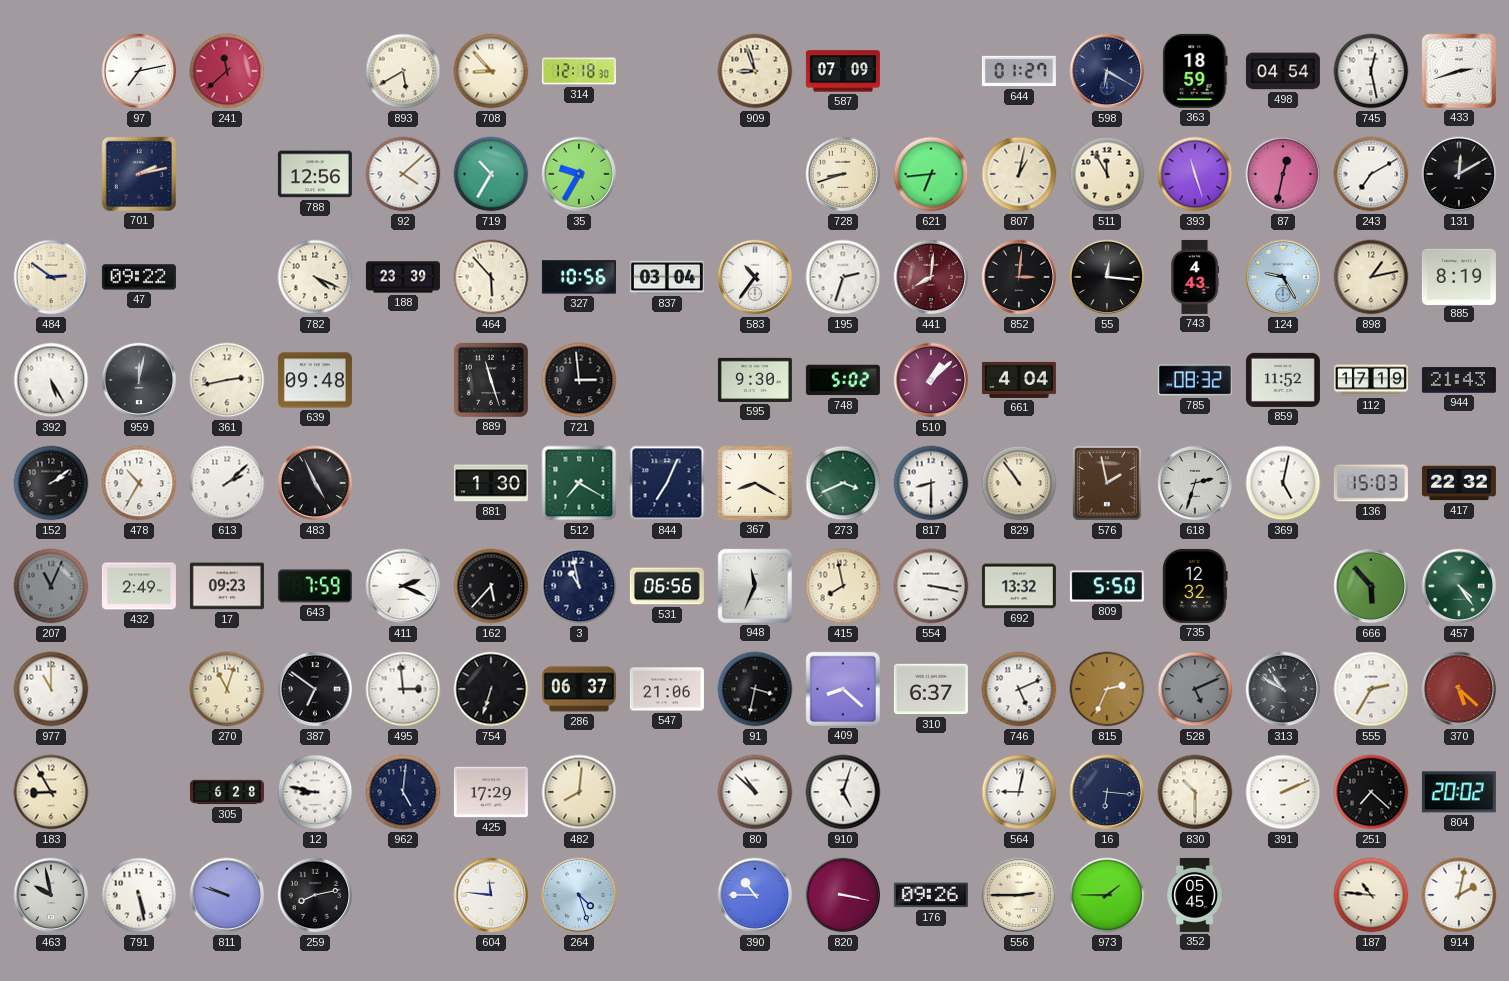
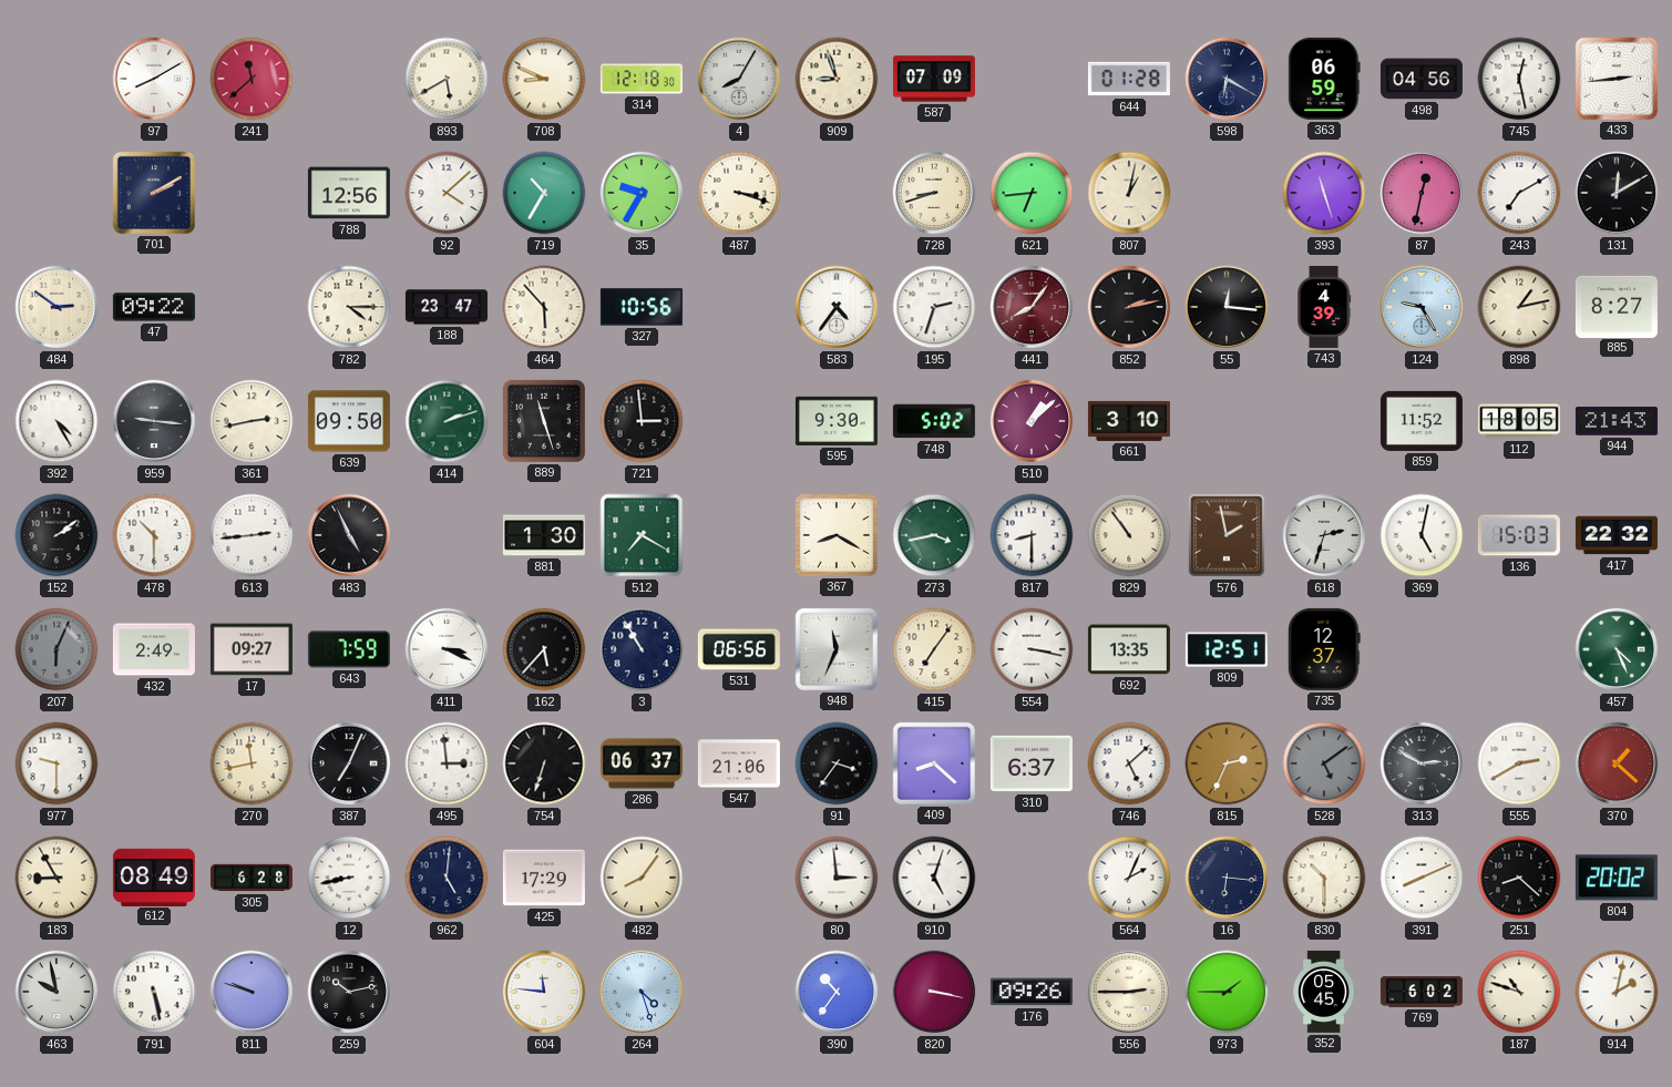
97: 7:13 -> 8:10
708: 8:53 -> 8:49
4: none -> 8:05
644: 01:27 -> 01:28
363: 18:59 -> 06:59
498: 04:54 -> 04:56
433: 2:42 -> 2:44
701: 2:13 -> 2:10
487: none -> 3:18
511: 11:55 -> none
782: 4:19 -> 4:15
188: 23:39 -> 23:47
837: 03:04 -> none
583: 10:36 -> 4:36
441: 8:01 -> 8:06
852: 3:01 -> 2:13
743: 4:43 -> 4:39
885: 8:19 -> 8:27
392: 5:25 -> 4:25
959: 12:02 -> 9:16
639: 09:48 -> 09:50
414: none -> 2:12
661: 4:04 -> 3:10
785: 08:32 -> none
112: 17:19 -> 18:05
478: 10:35 -> 10:30
613: 2:08 -> 2:44
844: 7:04 -> none
273: 3:41 -> 3:43
207: 11:04 -> 6:04
17: 09:23 -> 09:27
411: 2:19 -> 3:19
3: 10:58 -> 10:55
415: 7:58 -> 7:06
692: 13:32 -> 13:35
809: 5:50 -> 12:51
735: 12:32 -> 12:37
666: 5:53 -> none
457: 4:24 -> 4:26
977: 11:00 -> 9:30
270: 11:03 -> 11:43
387: 6:51 -> 7:04
91: 3:32 -> 3:36
746: 5:11 -> 5:08
528: 5:11 -> 5:09
313: 10:50 -> 2:50
555: 2:35 -> 2:40
370: 5:22 -> 1:22
612: none -> 08:49
12: 8:47 -> 8:43
482: 8:01 -> 8:06
80: 10:52 -> 2:59
564: 9:02 -> 2:04
391: 2:11 -> 8:11
251: 7:22 -> 8:22
259: 8:13 -> 10:13
390: 10:45 -> 10:36
769: none -> 6:02
187: 10:46 -> 10:48
